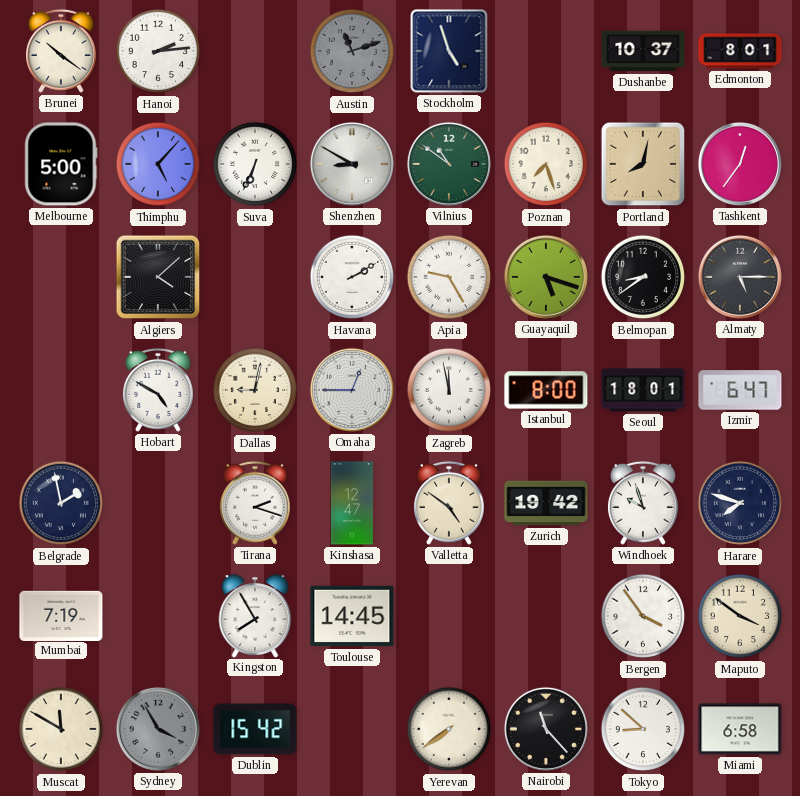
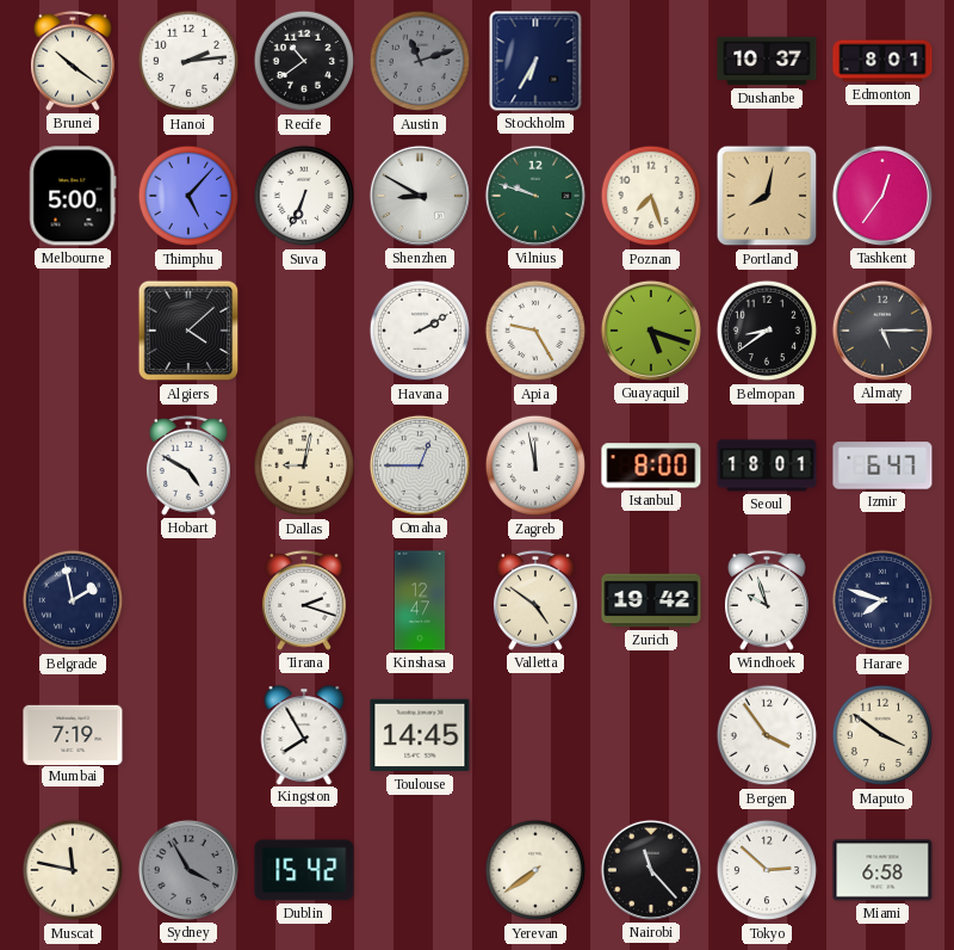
Recife: none -> 10:39
Stockholm: 4:57 -> 6:35
Vilnius: 10:51 -> 9:48
Muscat: 11:50 -> 11:47
Tokyo: 8:52 -> 2:52
